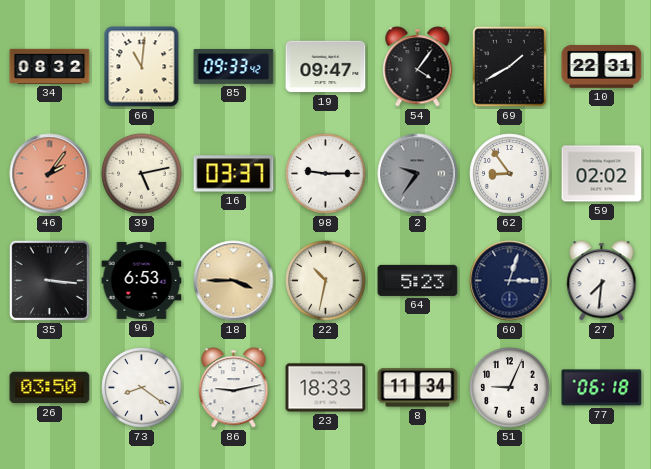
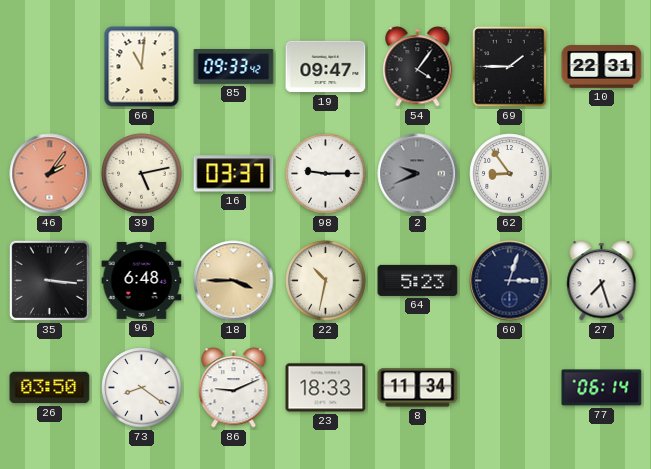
34: 08:32 -> none
69: 1:40 -> 1:45
2: 9:36 -> 9:41
59: 02:02 -> none
96: 6:53 -> 6:48
27: 7:31 -> 7:27
86: 9:13 -> 9:11
51: 9:04 -> none
77: 06:18 -> 06:14
